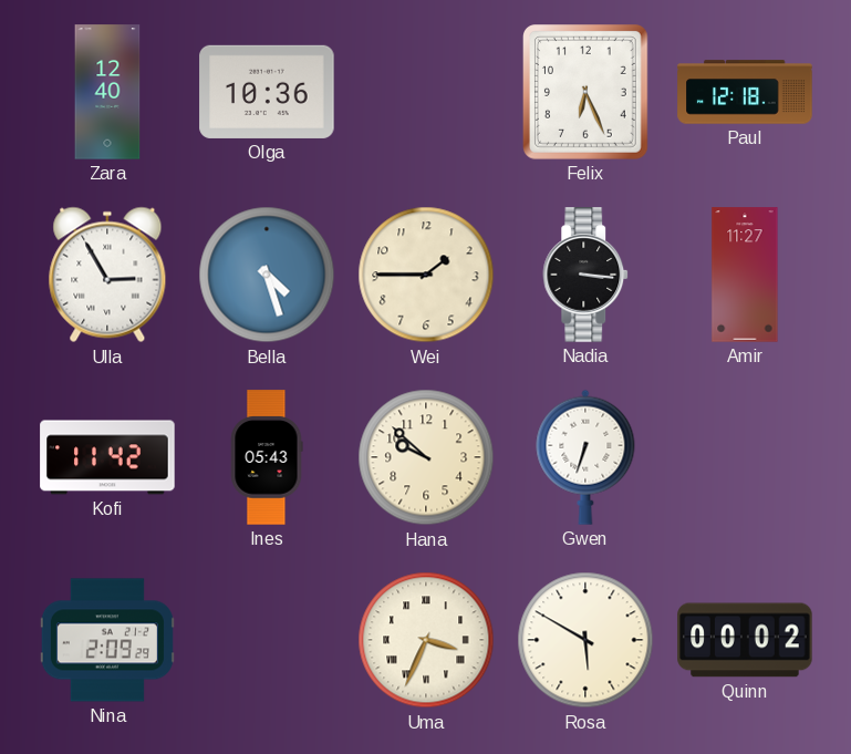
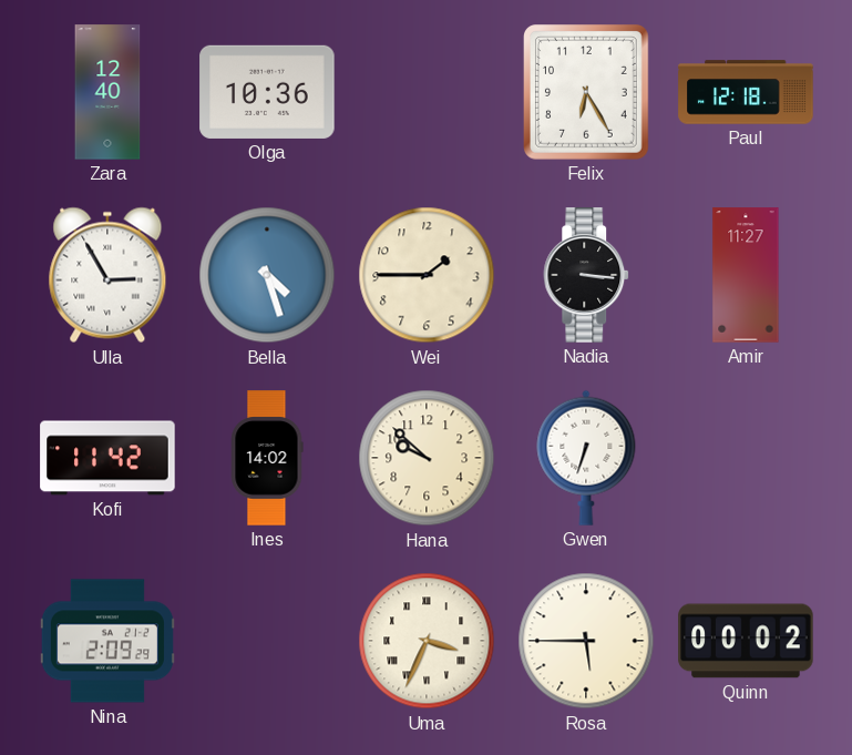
Felix: 6:26 -> 6:25
Ines: 05:43 -> 14:02
Rosa: 5:50 -> 5:45
